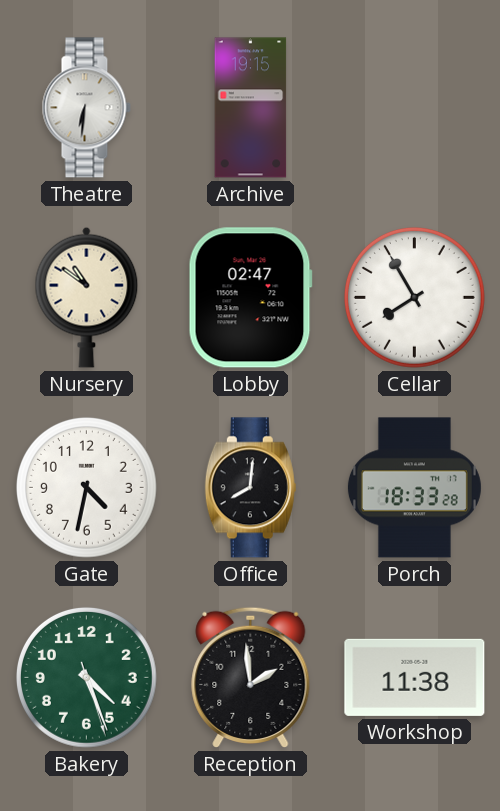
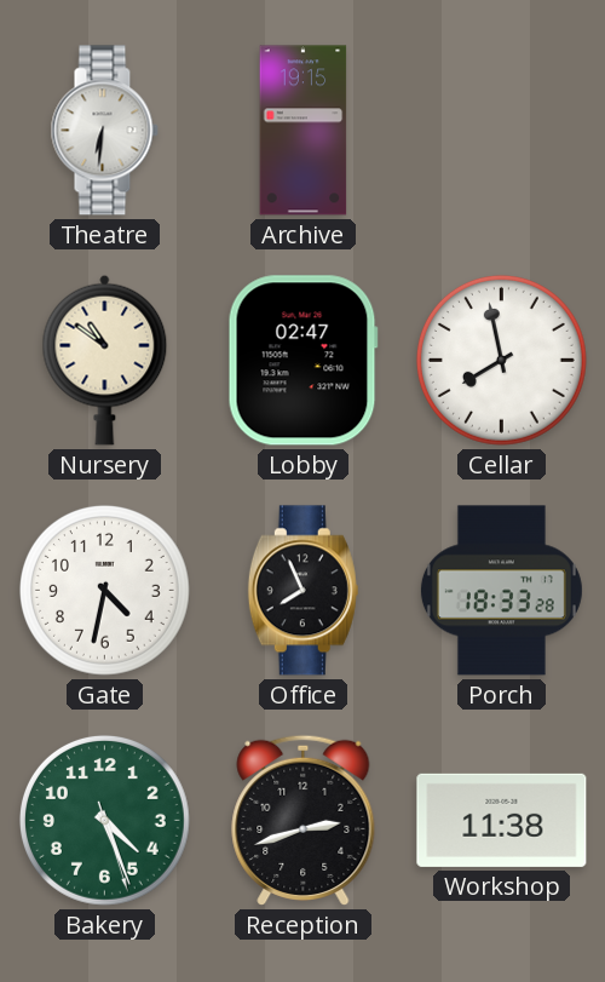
Cellar: 7:55 -> 7:58
Office: 8:01 -> 7:56
Reception: 1:59 -> 2:42
